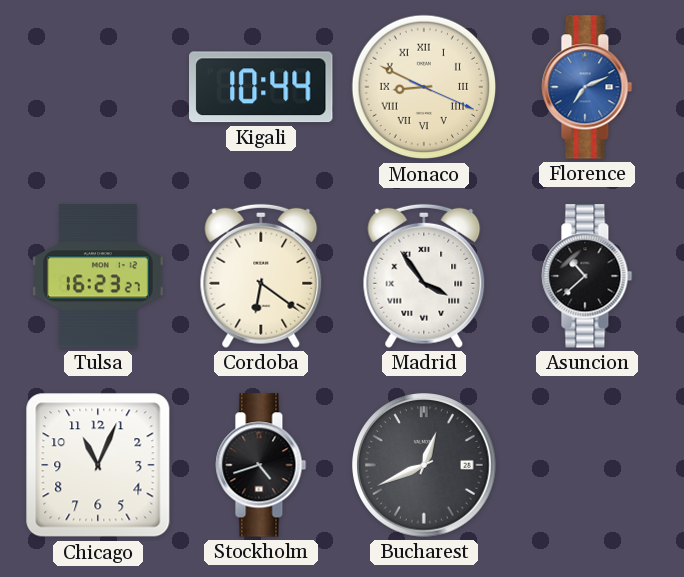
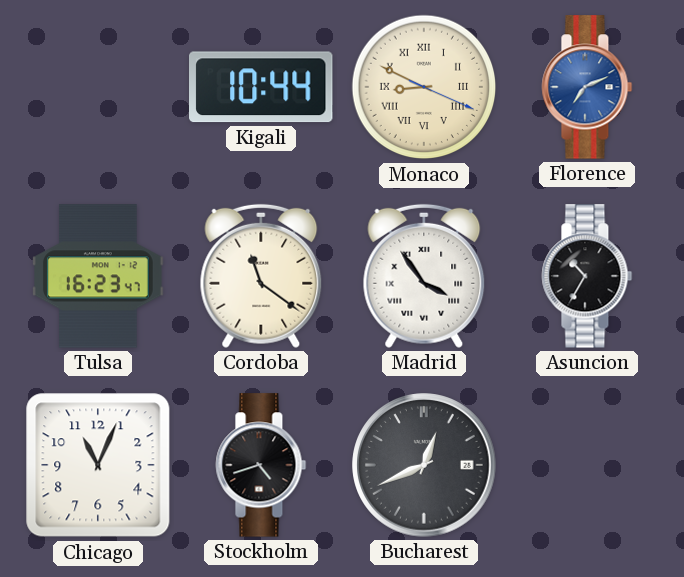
Tulsa: 16:23:27 -> 16:23:47
Cordoba: 6:21 -> 11:21
Asuncion: 10:38 -> 10:35
